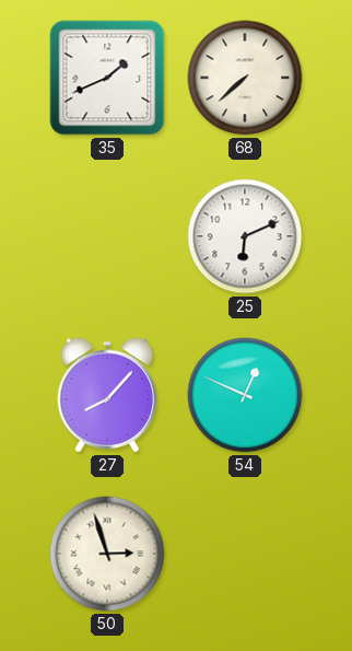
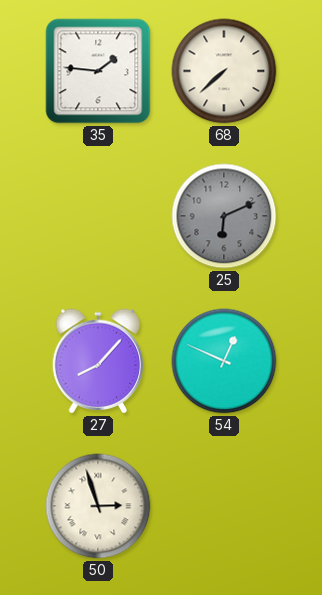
35: 1:41 -> 1:46
25 dial: white -> grey
